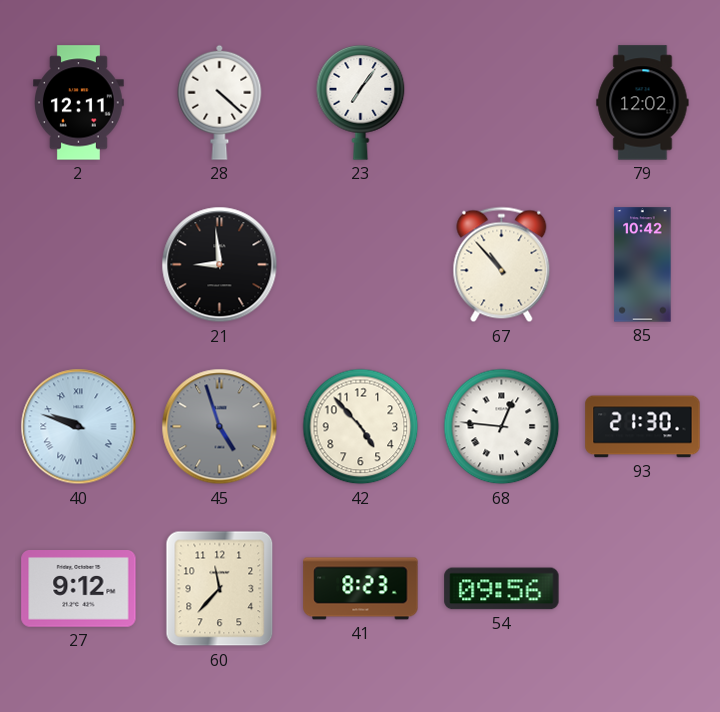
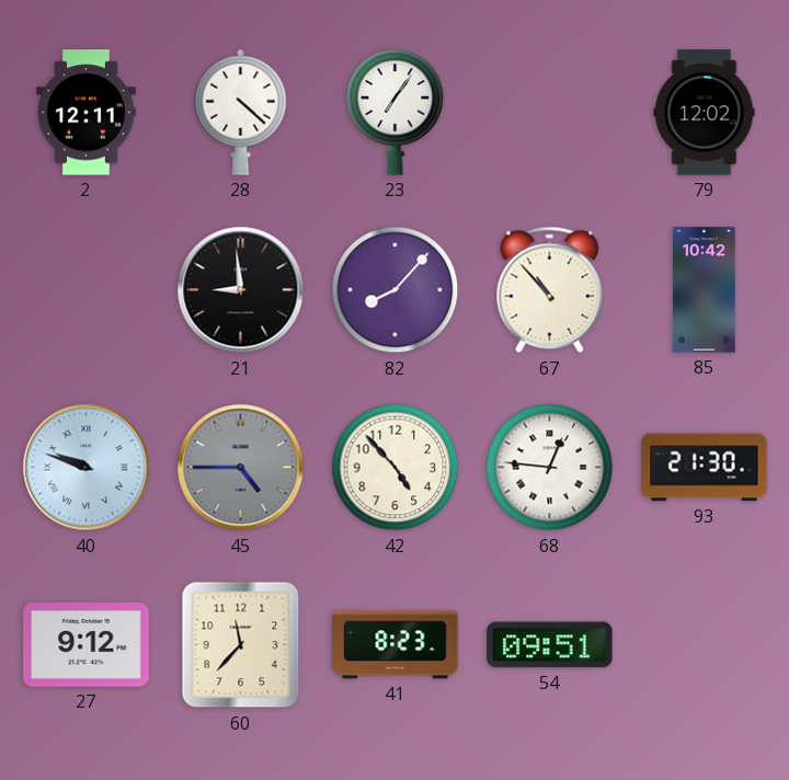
82: none -> 8:07
45: 4:57 -> 4:45
54: 09:56 -> 09:51
